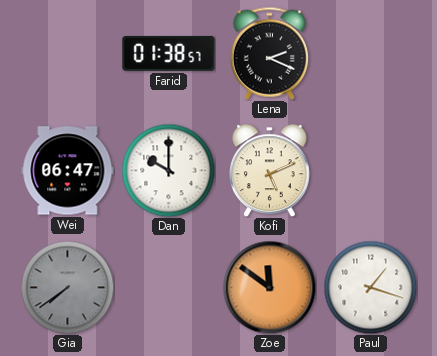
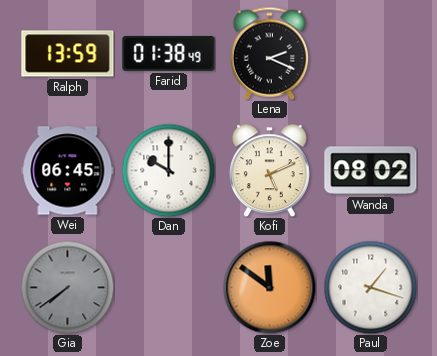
Ralph: none -> 13:59
Farid: 01:38:57 -> 01:38:49
Wei: 06:47 -> 06:45
Wanda: none -> 08:02
